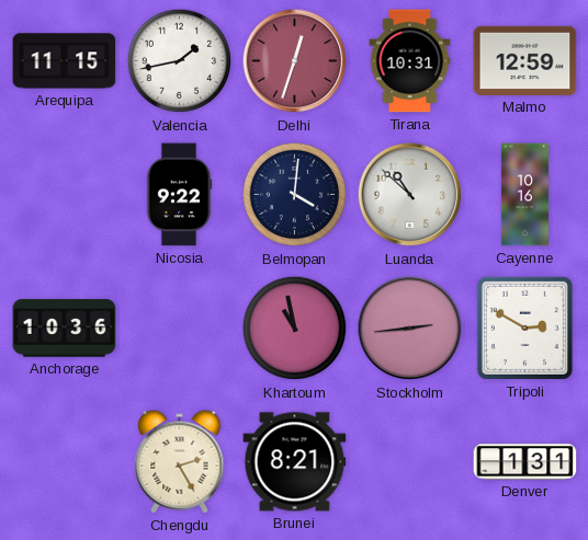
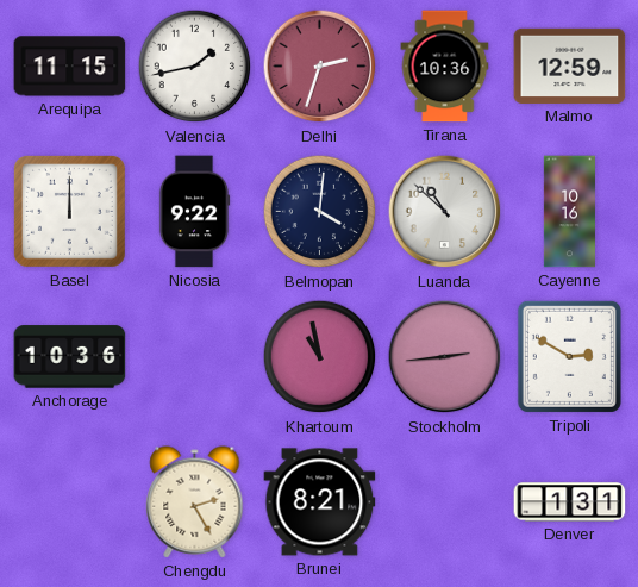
Delhi: 12:33 -> 2:33
Tirana: 10:31 -> 10:36
Basel: none -> 12:00
